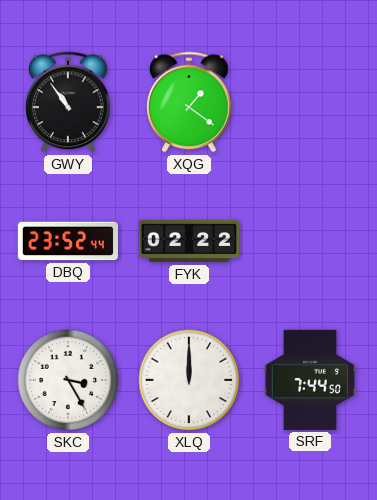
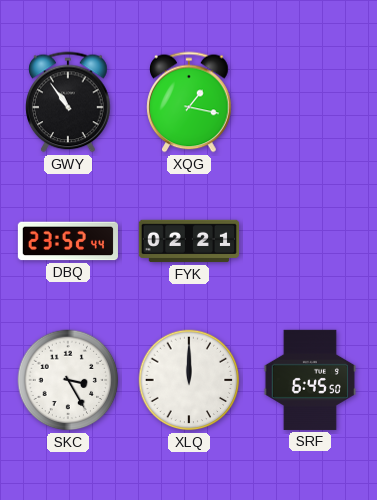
XQG: 1:21 -> 1:17
FYK: 02:22 -> 02:21
SRF: 7:44 -> 6:45
